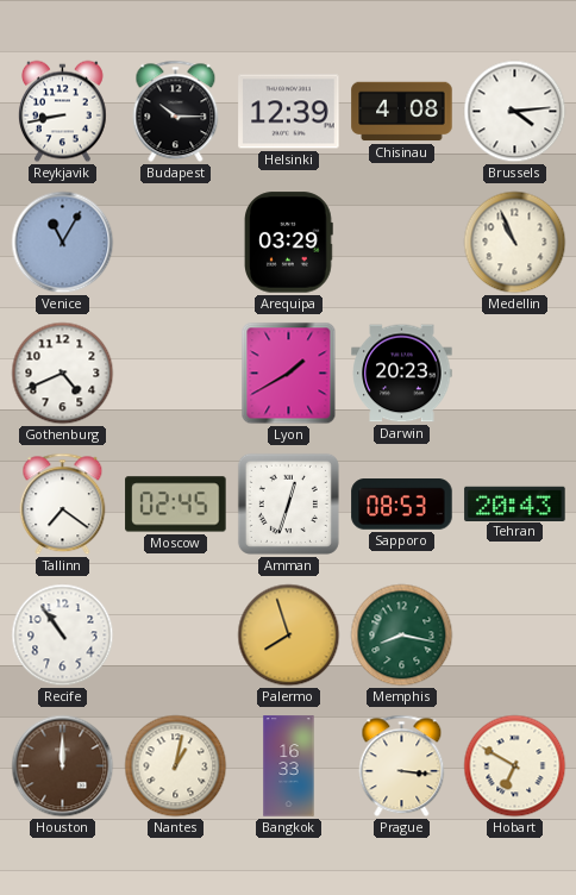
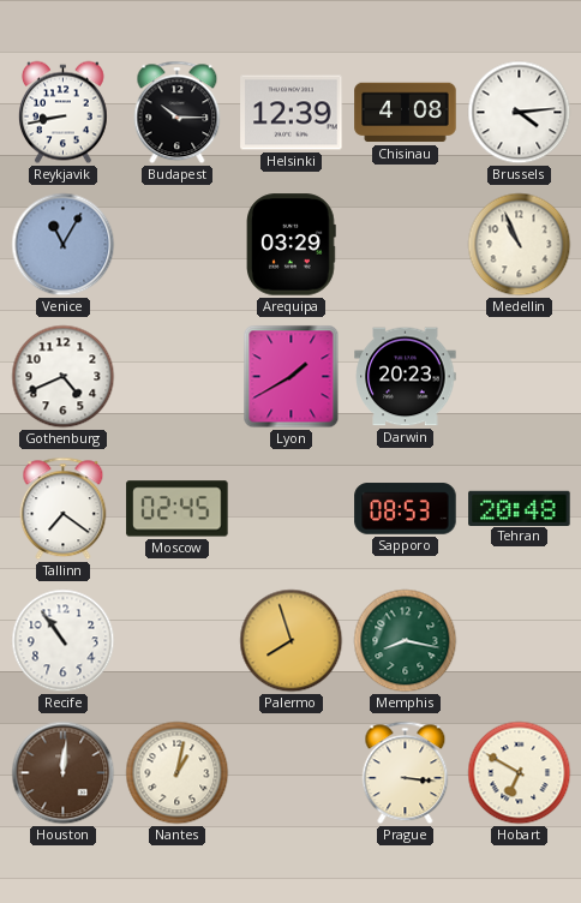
Amman: 12:33 -> none
Tehran: 20:43 -> 20:48
Houston: 12:00 -> 12:01
Bangkok: 16:33 -> none
